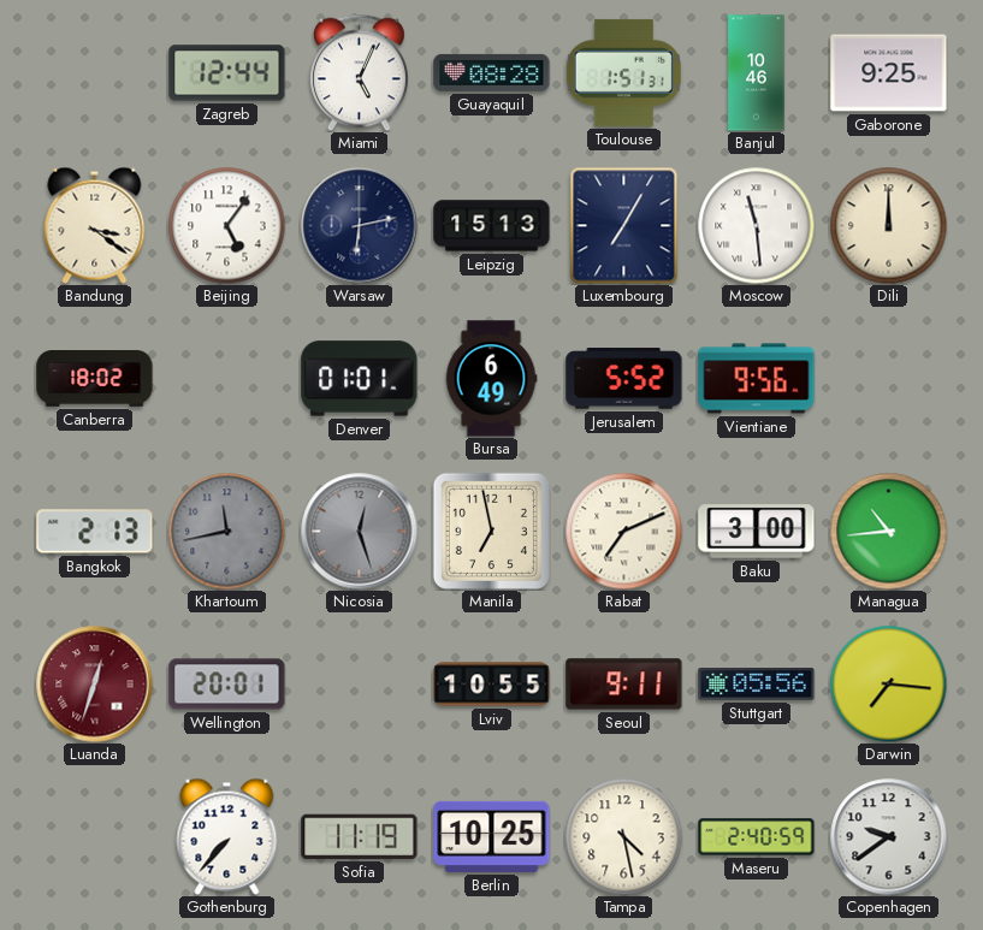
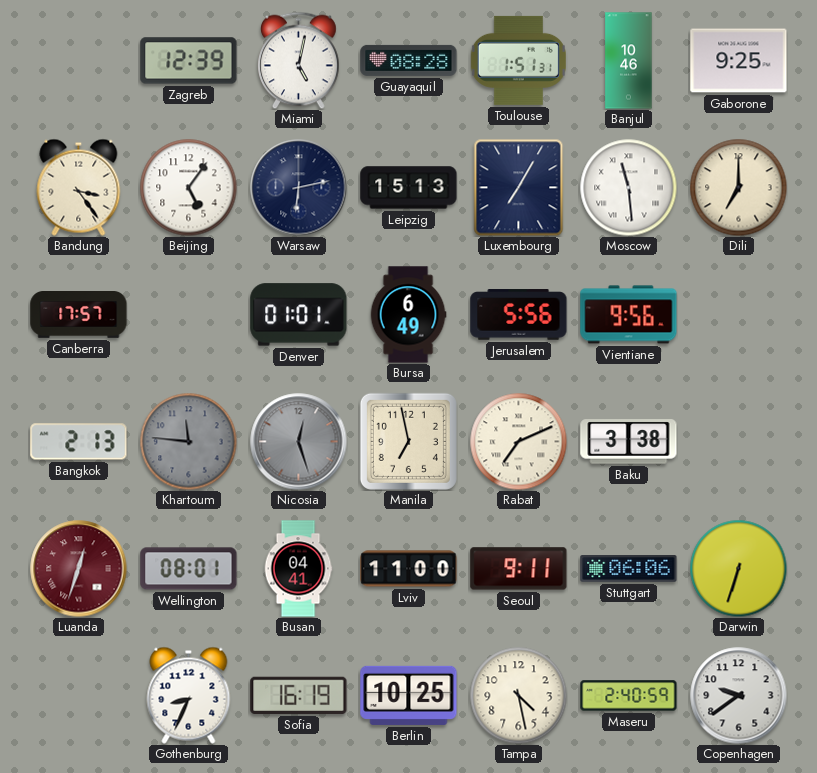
Zagreb: 12:44 -> 12:39
Miami: 5:04 -> 5:02
Bandung: 3:21 -> 3:24
Dili: 12:00 -> 7:00
Canberra: 18:02 -> 17:57
Jerusalem: 5:52 -> 5:56
Khartoum: 11:43 -> 11:46
Baku: 3:00 -> 3:38
Managua: 10:44 -> none
Wellington: 20:01 -> 08:01
Busan: none -> 04:41
Lviv: 10:55 -> 11:00
Stuttgart: 05:56 -> 06:06
Darwin: 7:16 -> 6:33
Gothenburg: 7:37 -> 8:34
Sofia: 11:19 -> 16:19
